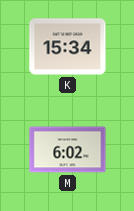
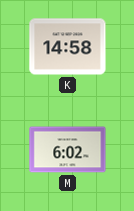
K: 15:34 -> 14:58
